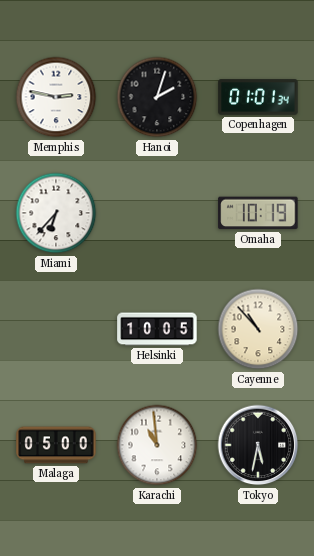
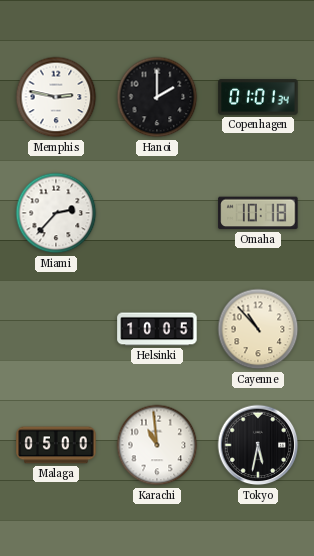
Hanoi: 2:03 -> 2:00
Miami: 6:37 -> 2:37
Omaha: 10:19 -> 10:18
